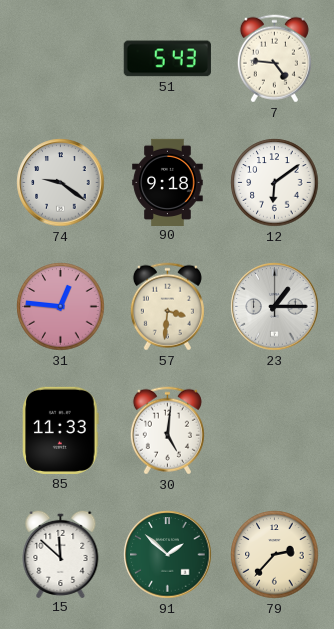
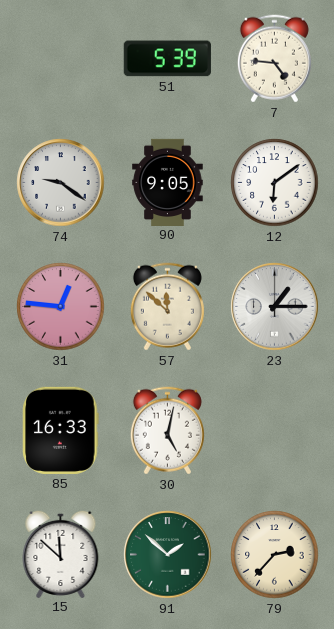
51: 5:43 -> 5:39
90: 9:18 -> 9:05
57: 3:31 -> 11:52
85: 11:33 -> 16:33
30: 5:01 -> 5:02
